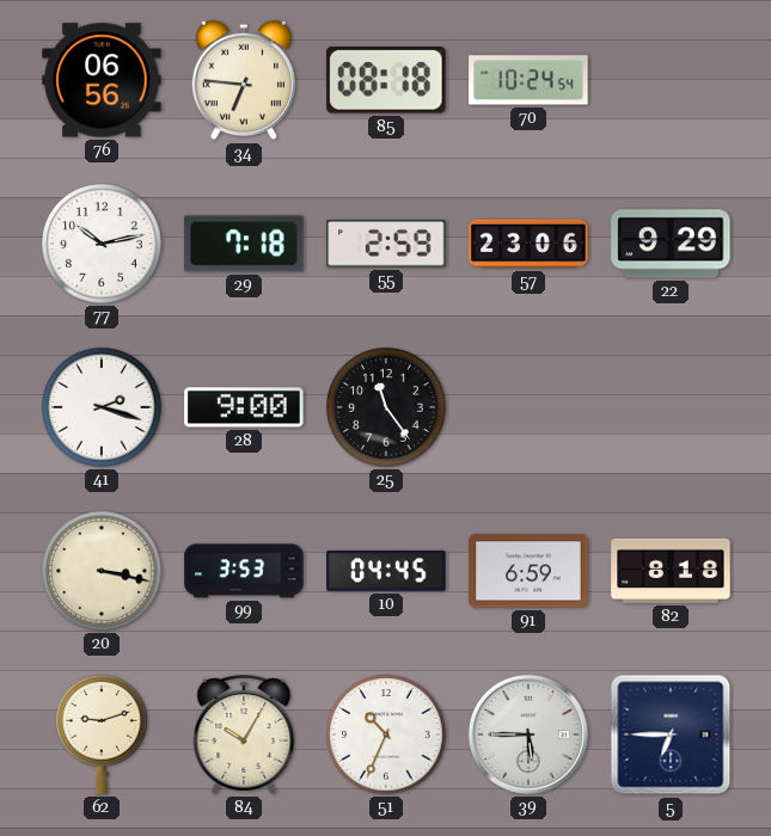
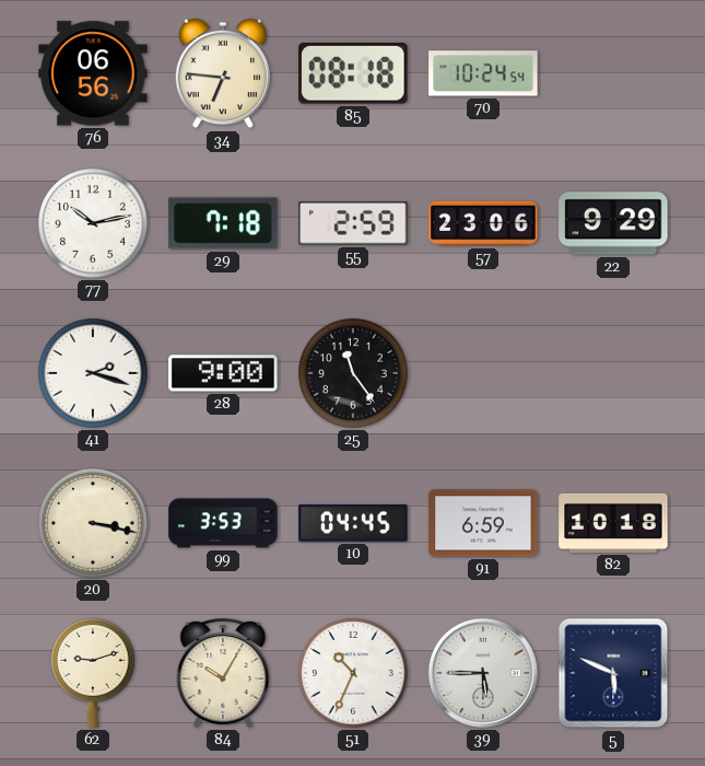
82: 8:18 -> 10:18
5: 6:45 -> 5:49
